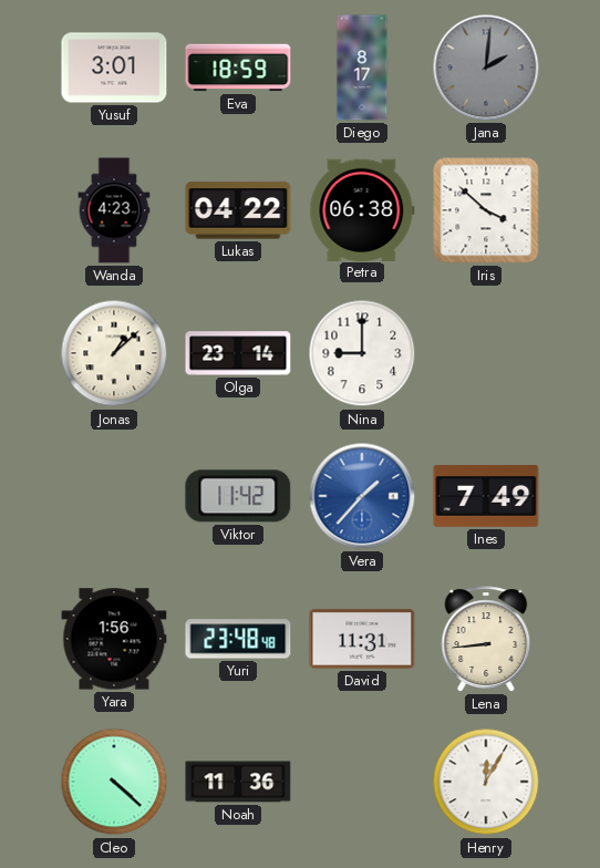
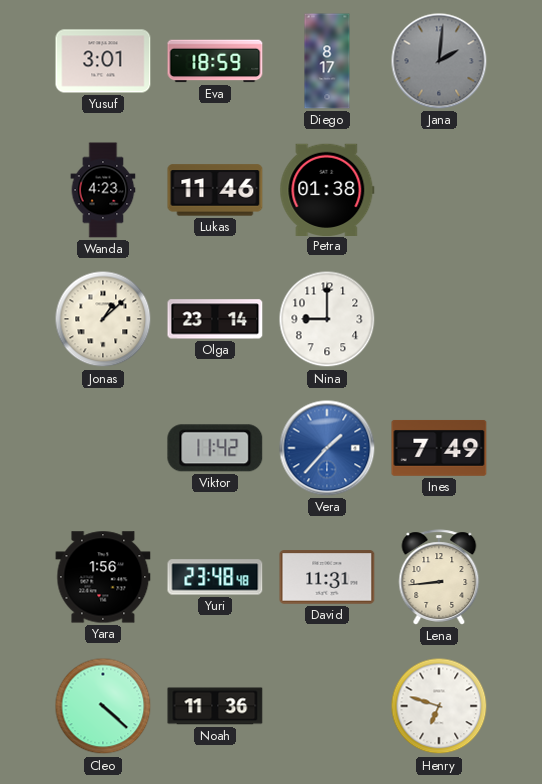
Lukas: 04:22 -> 11:46
Petra: 06:38 -> 01:38
Iris: 3:52 -> none
Henry: 12:05 -> 6:48
